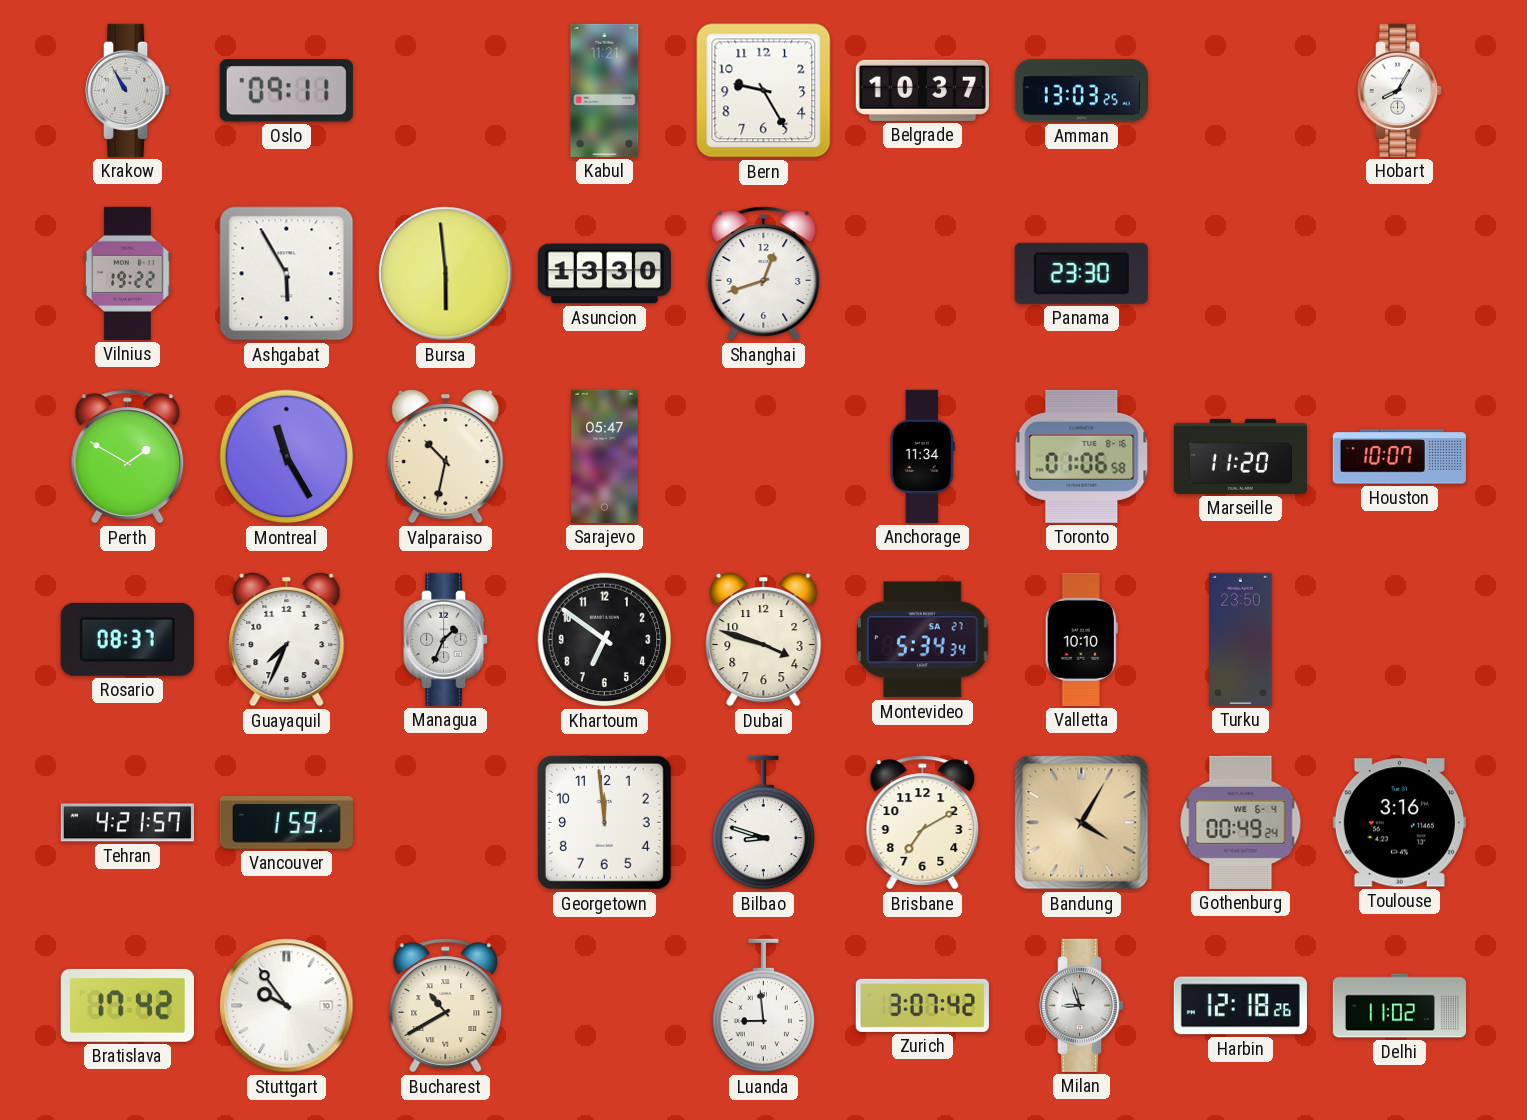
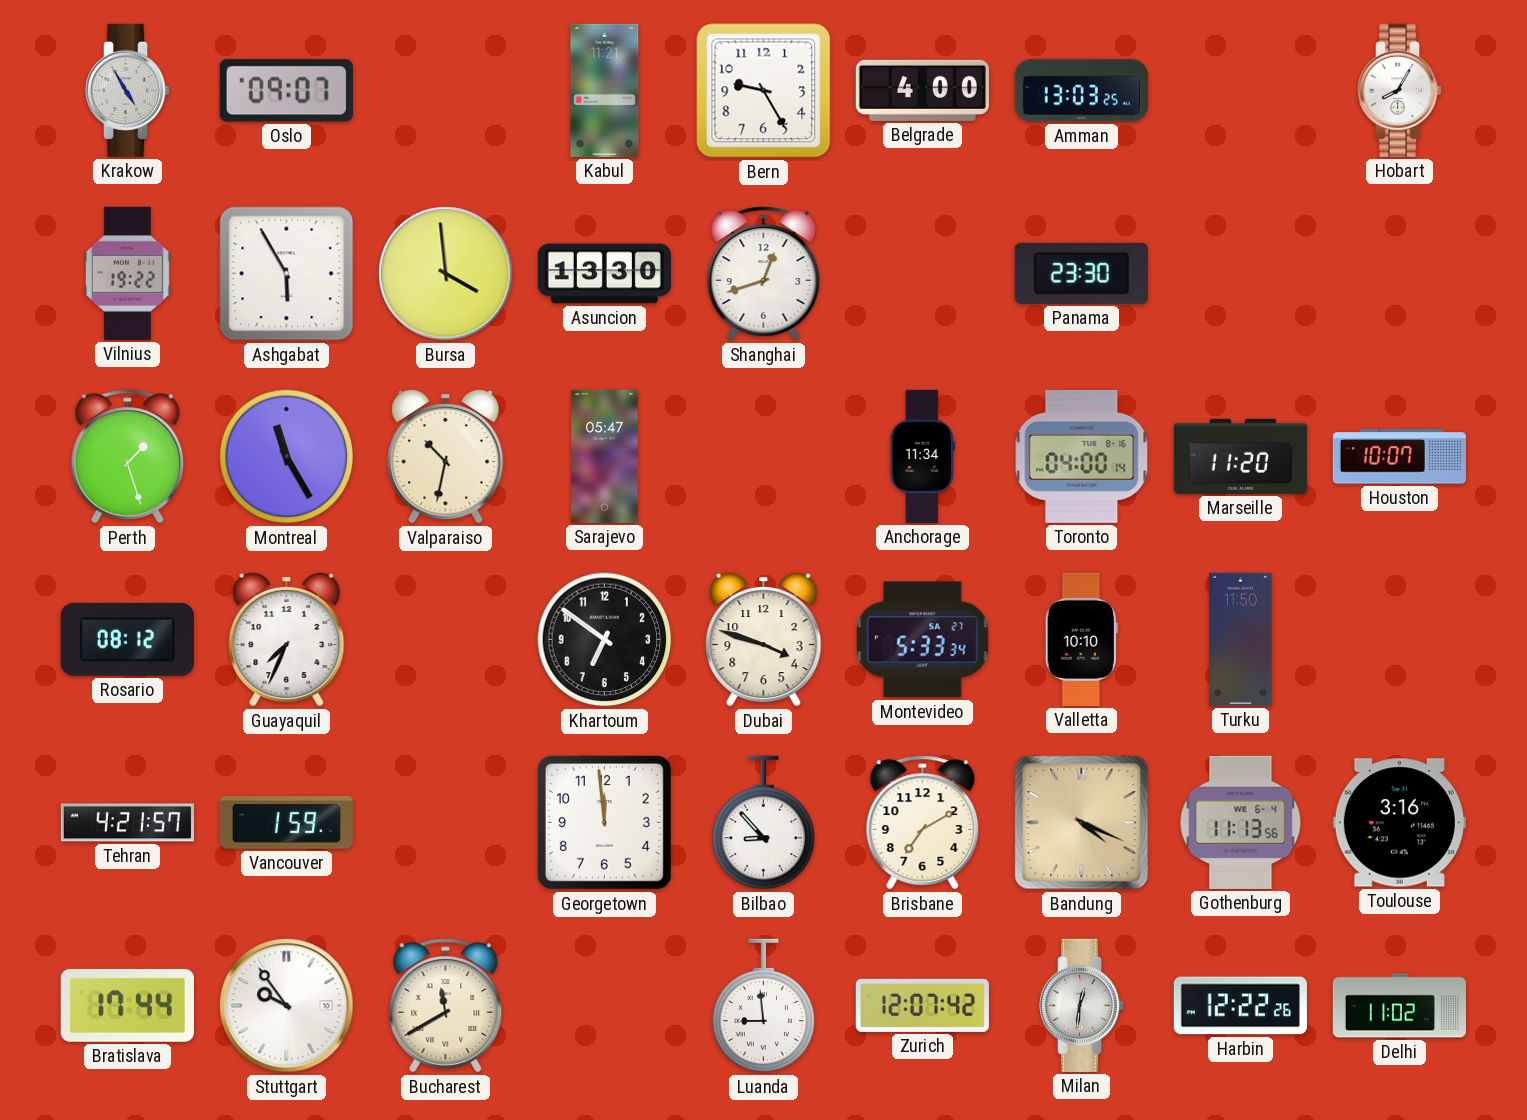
Krakow: 10:55 -> 4:55
Oslo: 09:11 -> 09:07
Belgrade: 10:37 -> 4:00
Bursa: 5:59 -> 3:59
Perth: 1:50 -> 1:27
Toronto: 01:06 -> 04:00
Rosario: 08:37 -> 08:12
Managua: 1:34 -> none
Montevideo: 5:34 -> 5:33
Turku: 23:50 -> 11:50
Bilbao: 8:48 -> 8:53
Bandung: 4:05 -> 4:19
Gothenburg: 00:49 -> 11:13
Bratislava: 17:42 -> 17:44
Bucharest: 10:40 -> 11:40
Zurich: 3:07 -> 12:07
Milan: 8:57 -> 12:31
Harbin: 12:18 -> 12:22
